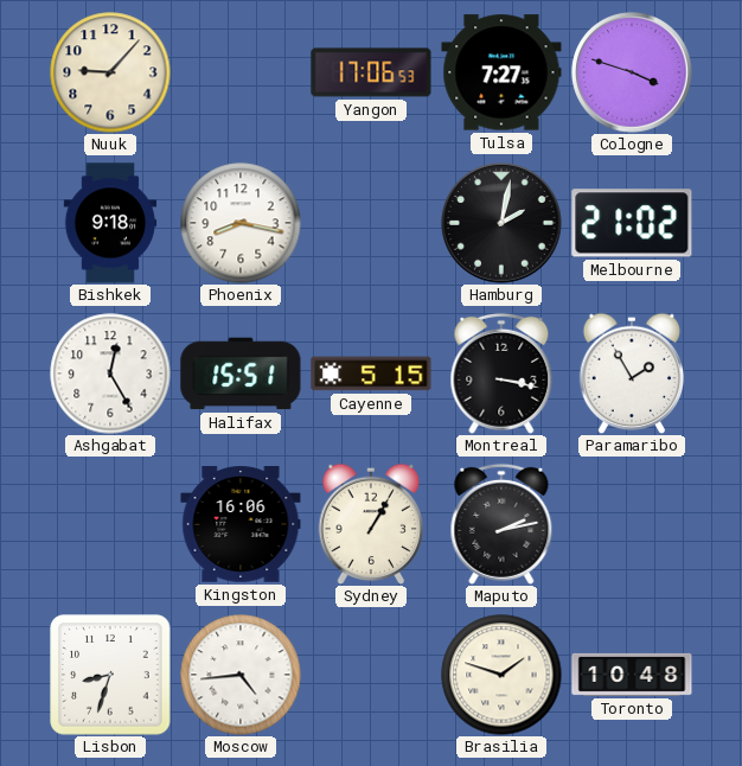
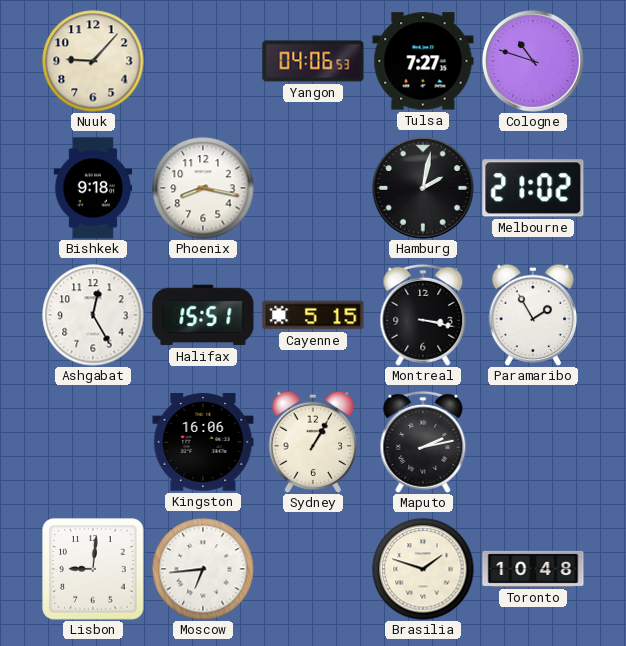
Yangon: 17:06 -> 04:06
Cologne: 3:48 -> 10:48
Lisbon: 8:33 -> 9:01
Moscow: 4:44 -> 6:44
